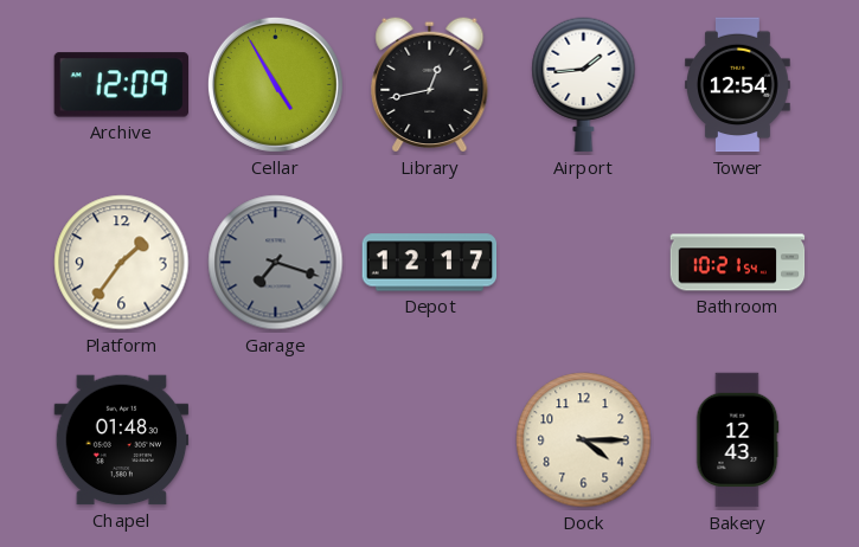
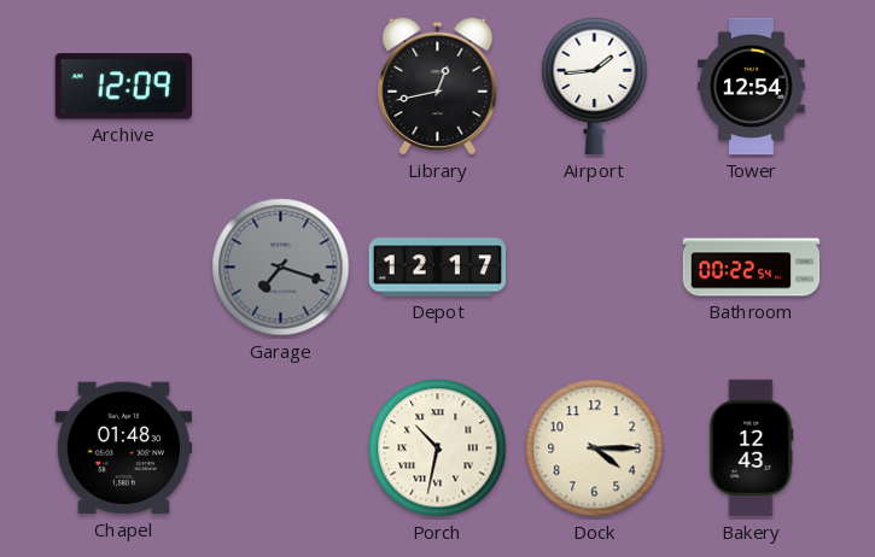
Cellar: 4:55 -> none
Platform: 1:36 -> none
Bathroom: 10:21 -> 00:22
Porch: none -> 10:32
